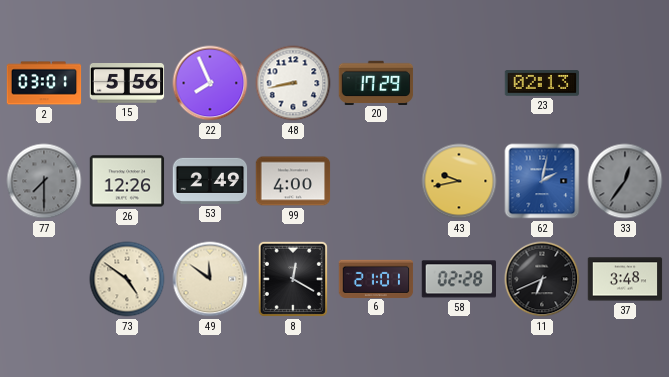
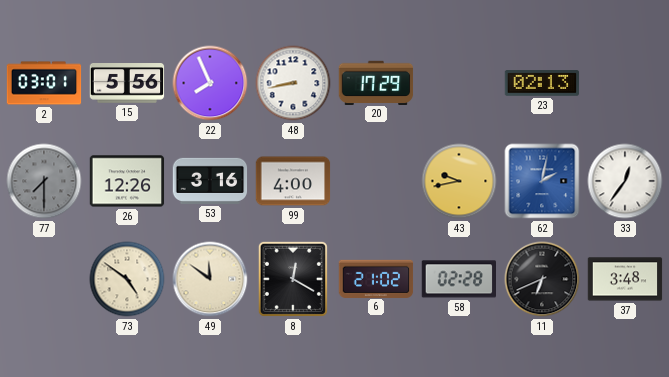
53: 2:49 -> 3:16
33 dial: grey -> white
6: 21:01 -> 21:02
